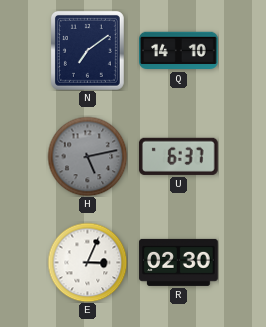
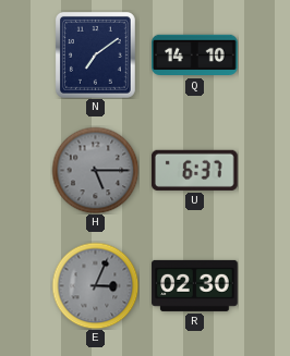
H: 5:13 -> 5:15
E dial: white -> grey
